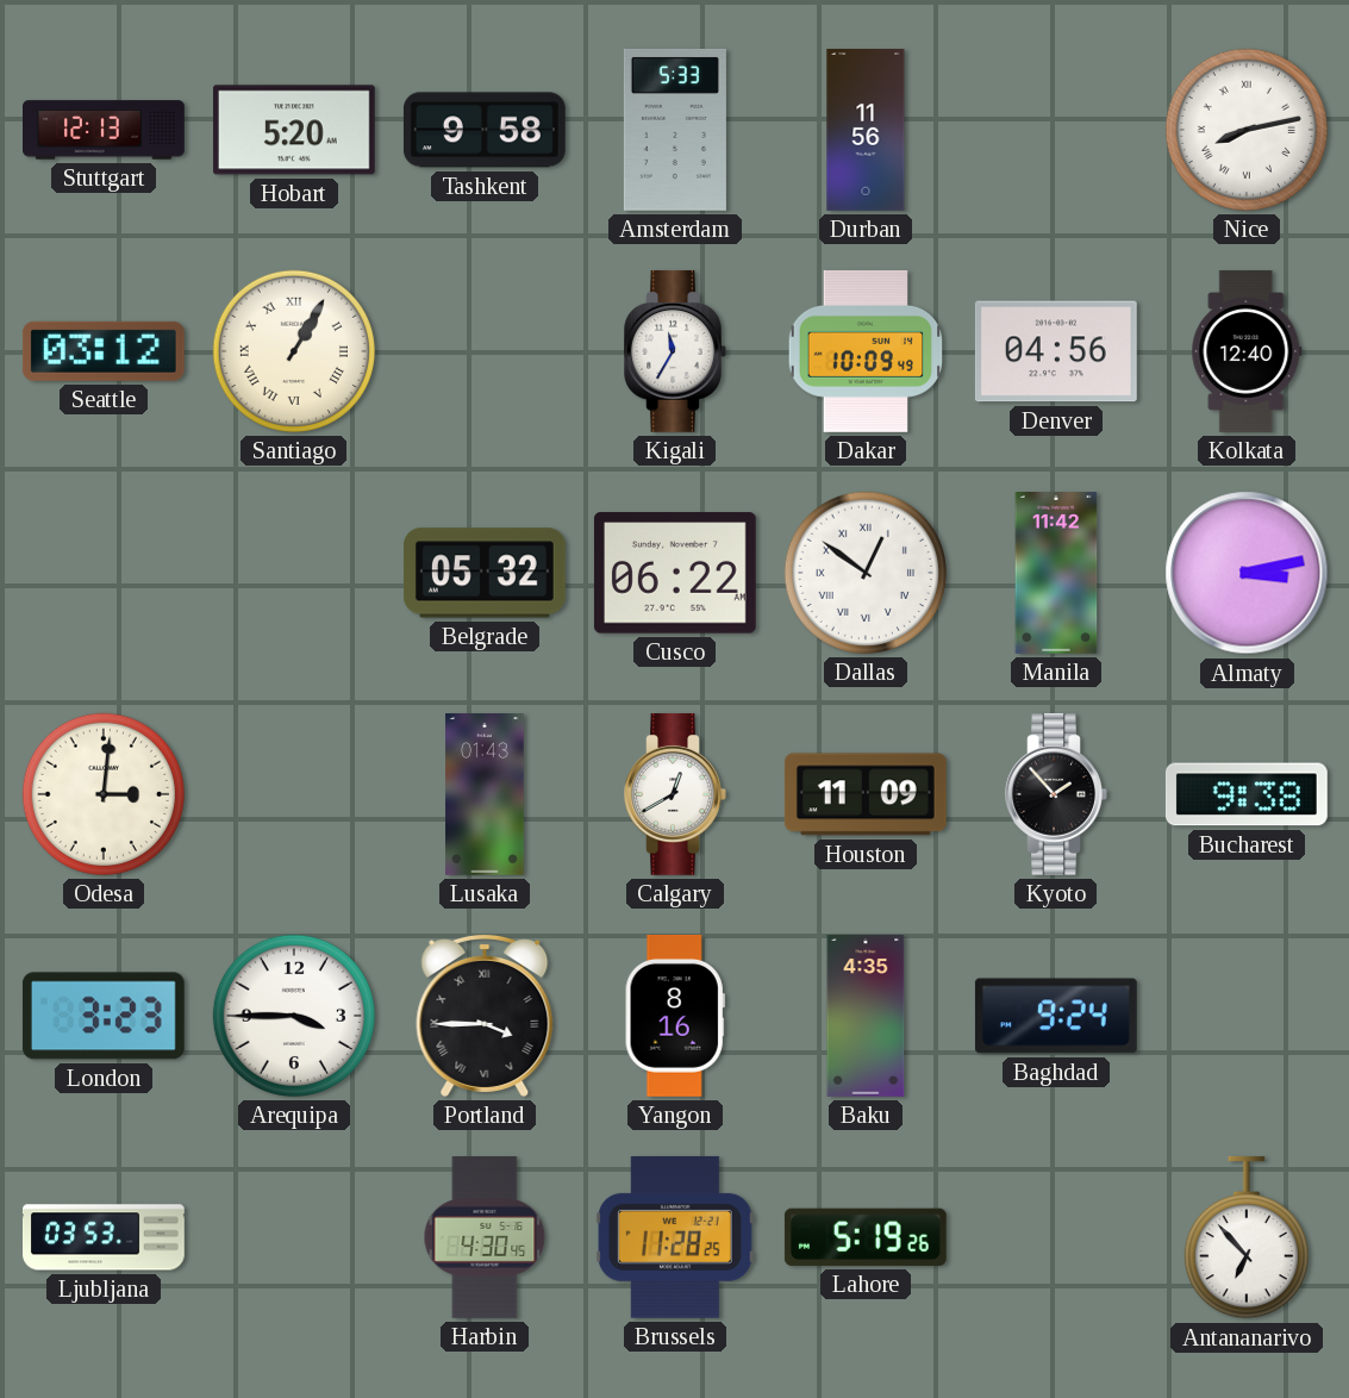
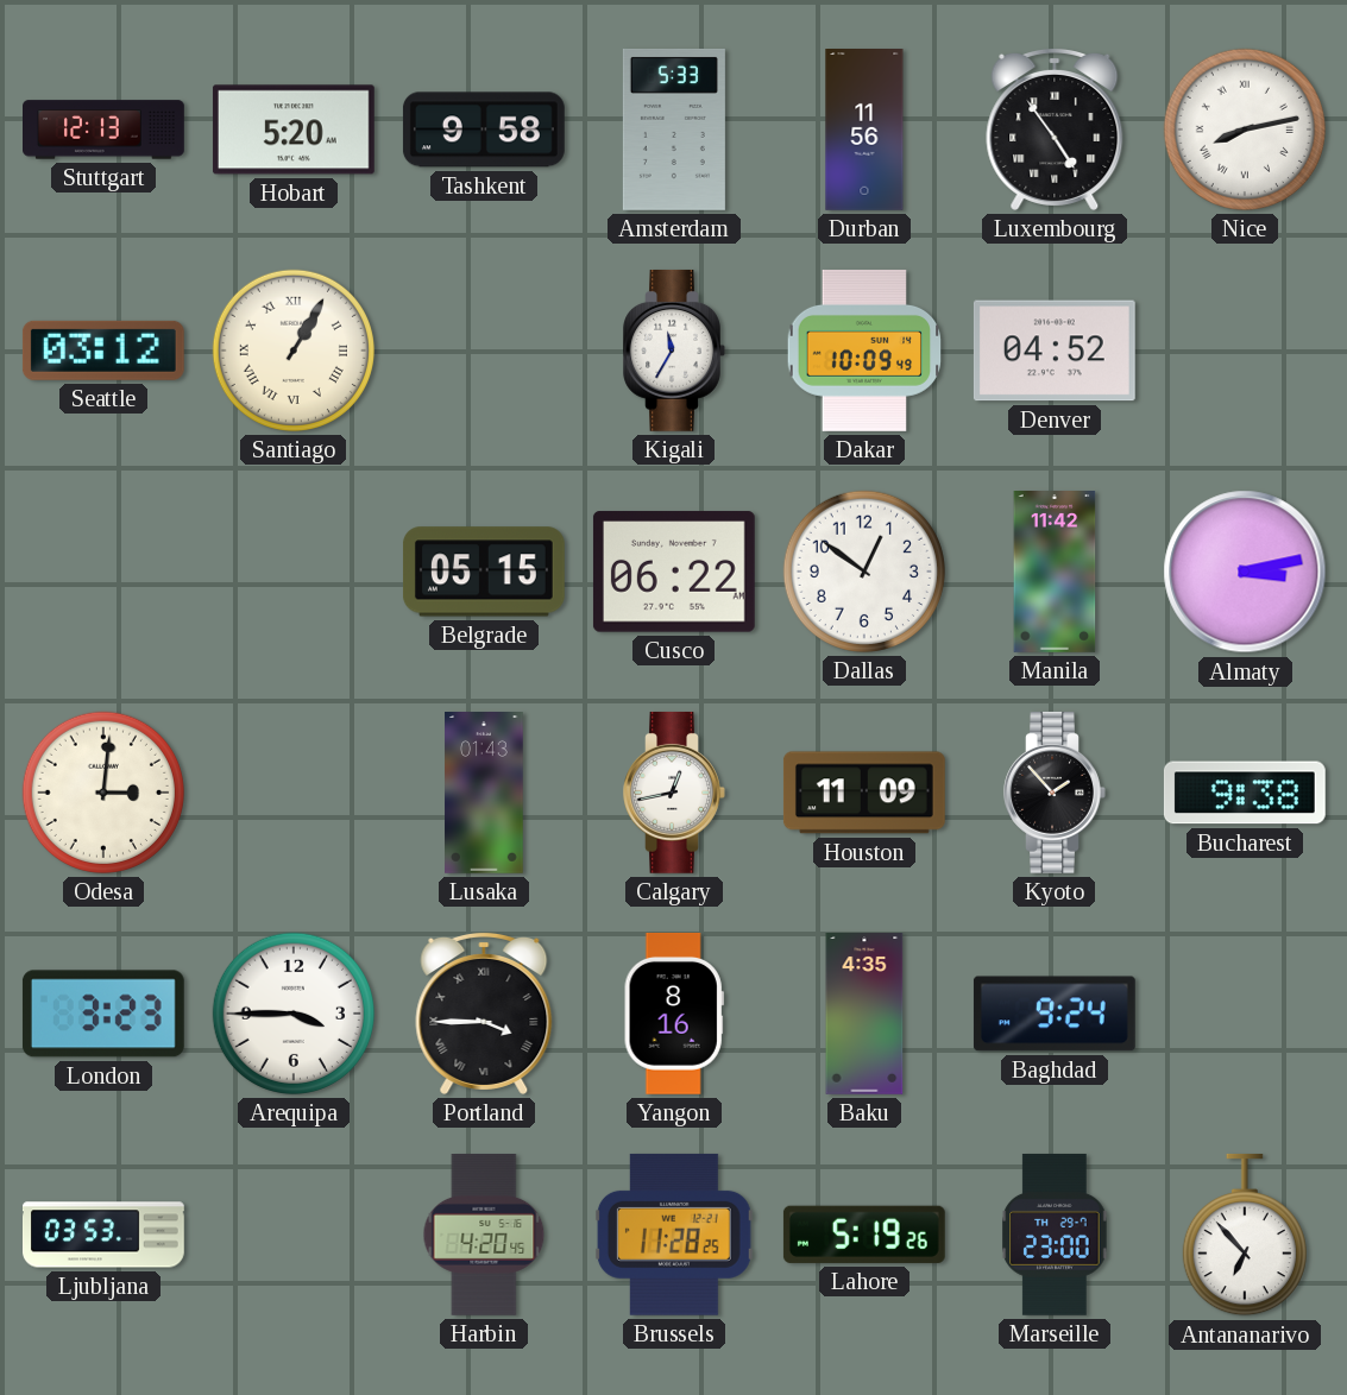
Luxembourg: none -> 4:54
Denver: 04:56 -> 04:52
Kolkata: 12:40 -> none
Belgrade: 05:32 -> 05:15
Dallas numerals: Roman -> Arabic
Calgary: 12:40 -> 12:43
Harbin: 4:30 -> 4:20
Marseille: none -> 23:00
